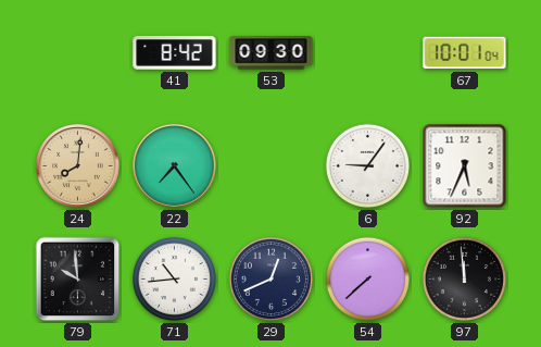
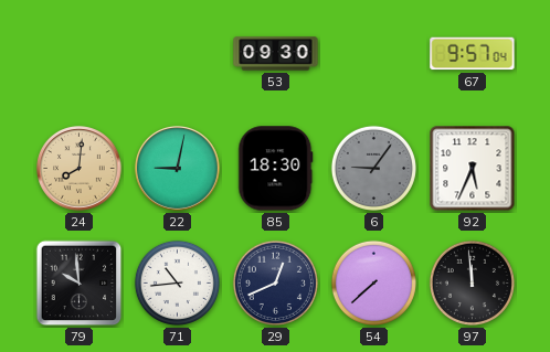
41: 8:42 -> none
67: 10:01 -> 9:57
22: 7:24 -> 9:02
85: none -> 18:30
6 dial: white -> grey
